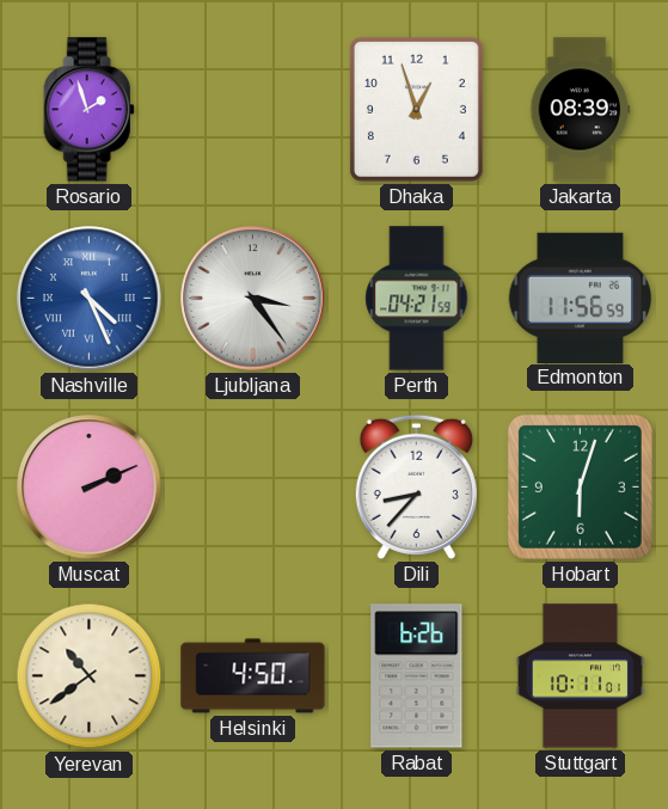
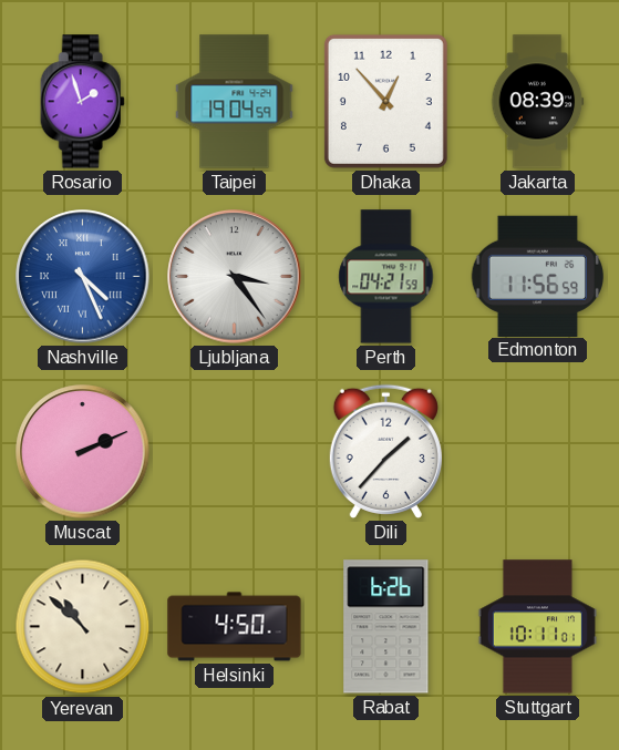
Taipei: none -> 19:04
Dhaka: 12:57 -> 12:53
Dili: 8:37 -> 1:37
Hobart: 6:03 -> none
Yerevan: 10:39 -> 10:52
